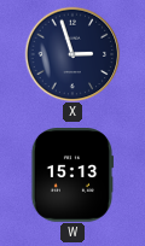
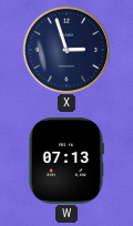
W: 15:13 -> 07:13
